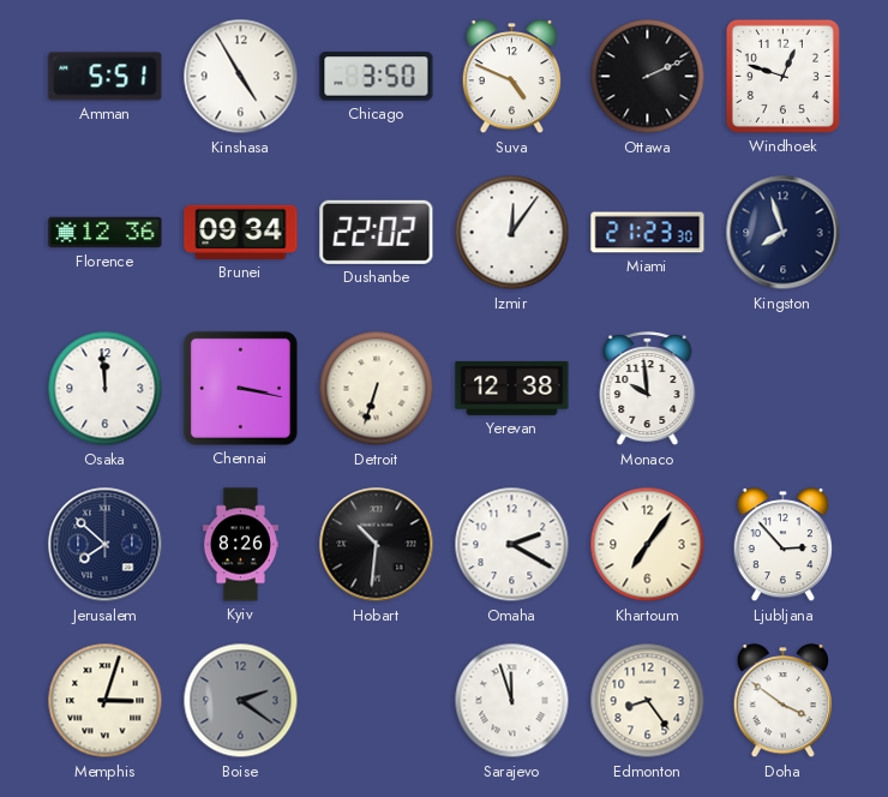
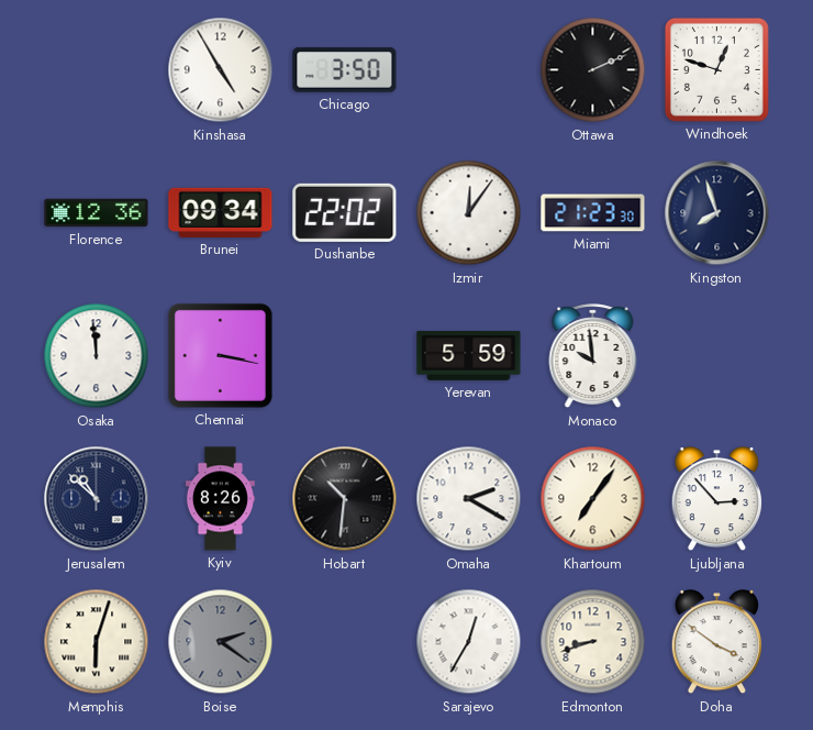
Amman: 5:51 -> none
Suva: 4:49 -> none
Detroit: 6:33 -> none
Yerevan: 12:38 -> 5:59
Jerusalem: 7:52 -> 10:52
Memphis: 3:03 -> 6:03
Sarajevo: 11:57 -> 12:35
Edmonton: 8:24 -> 8:42
